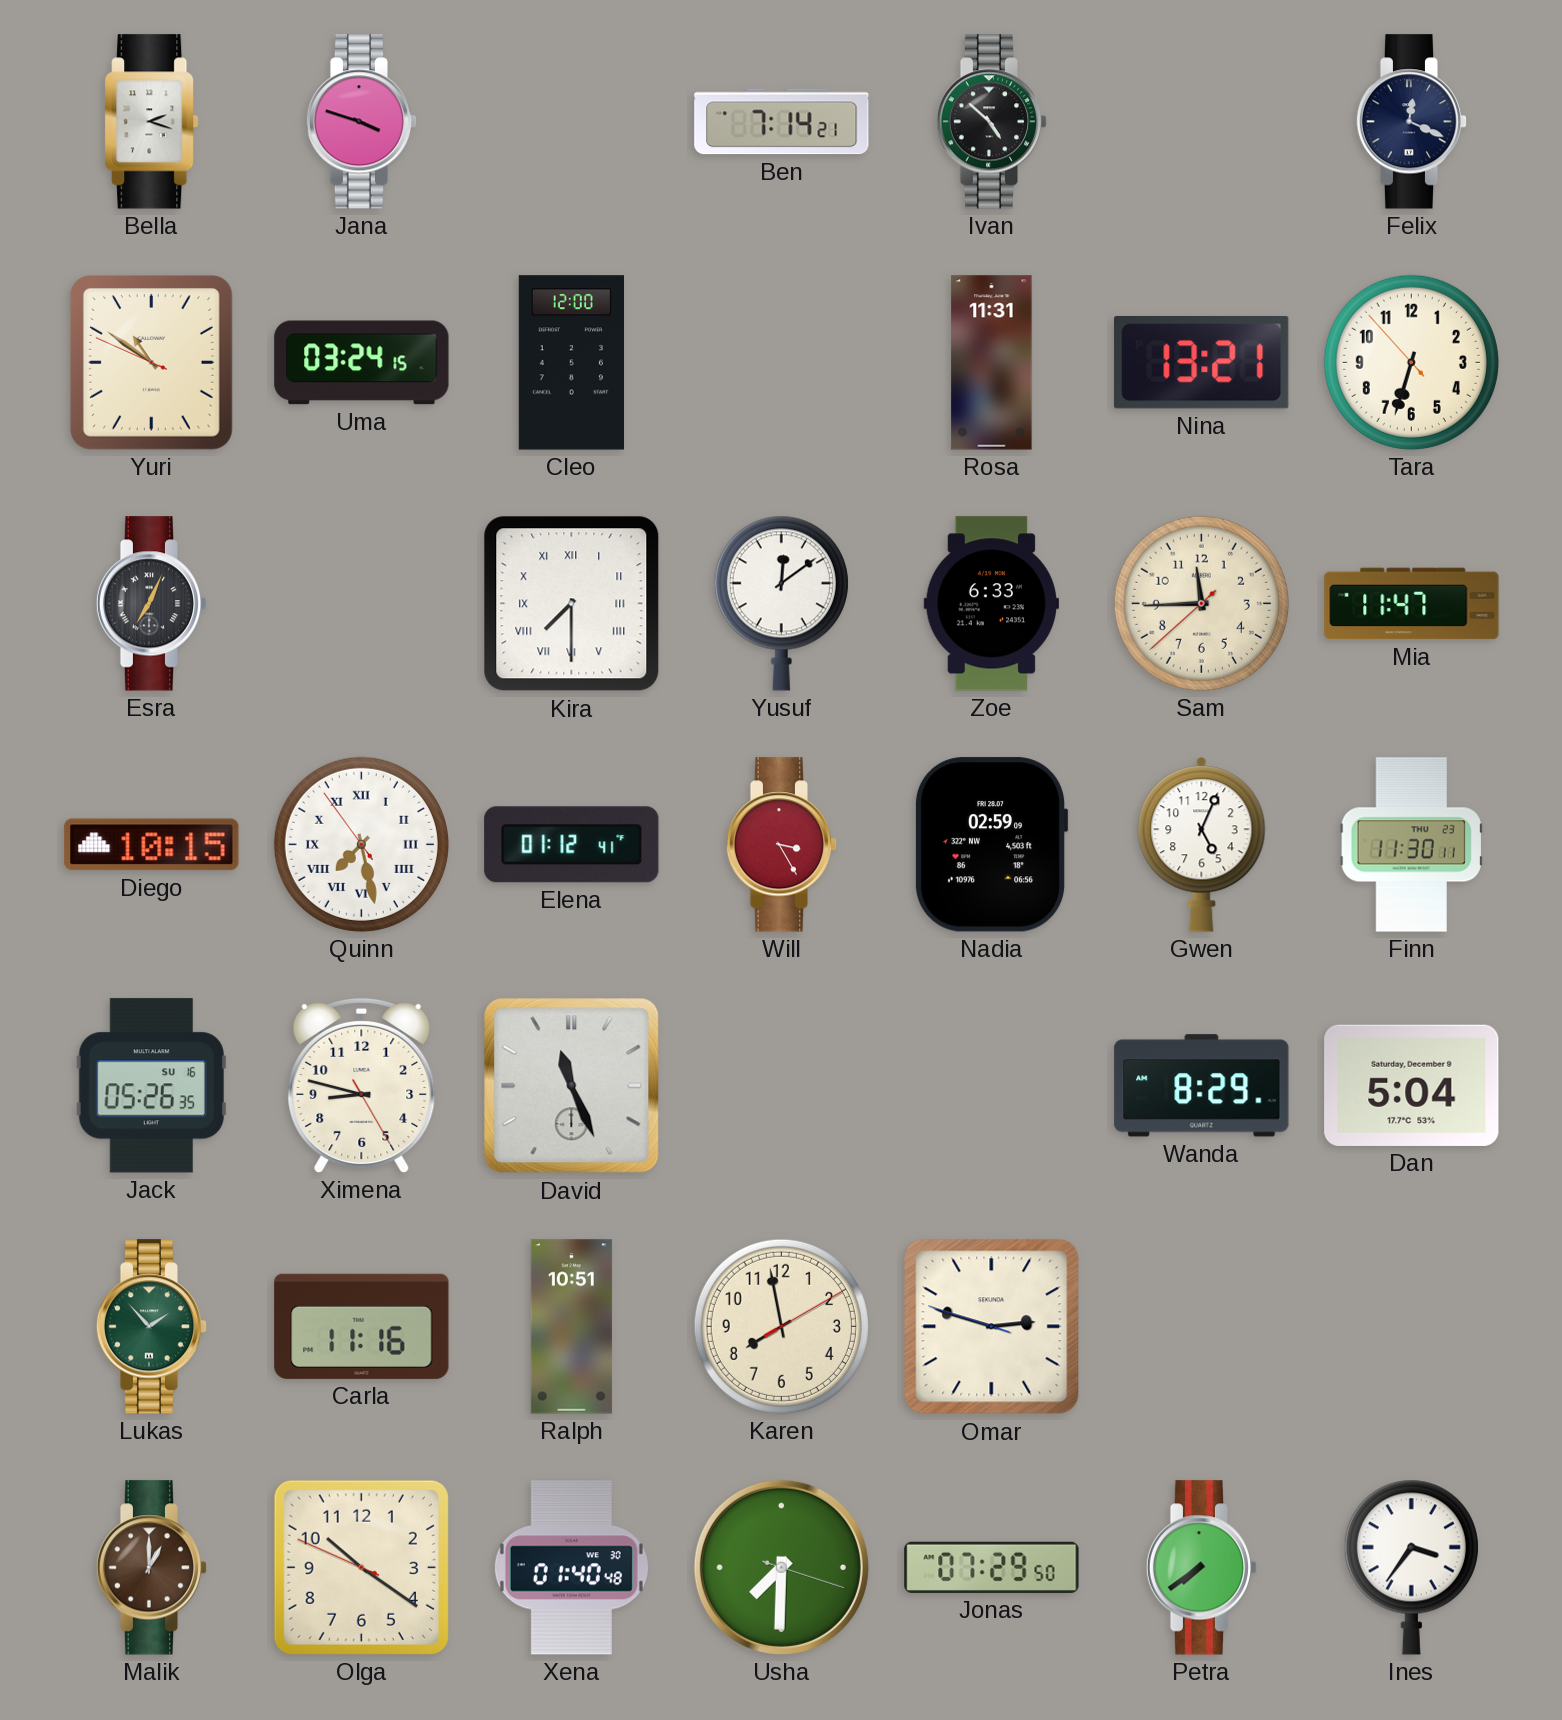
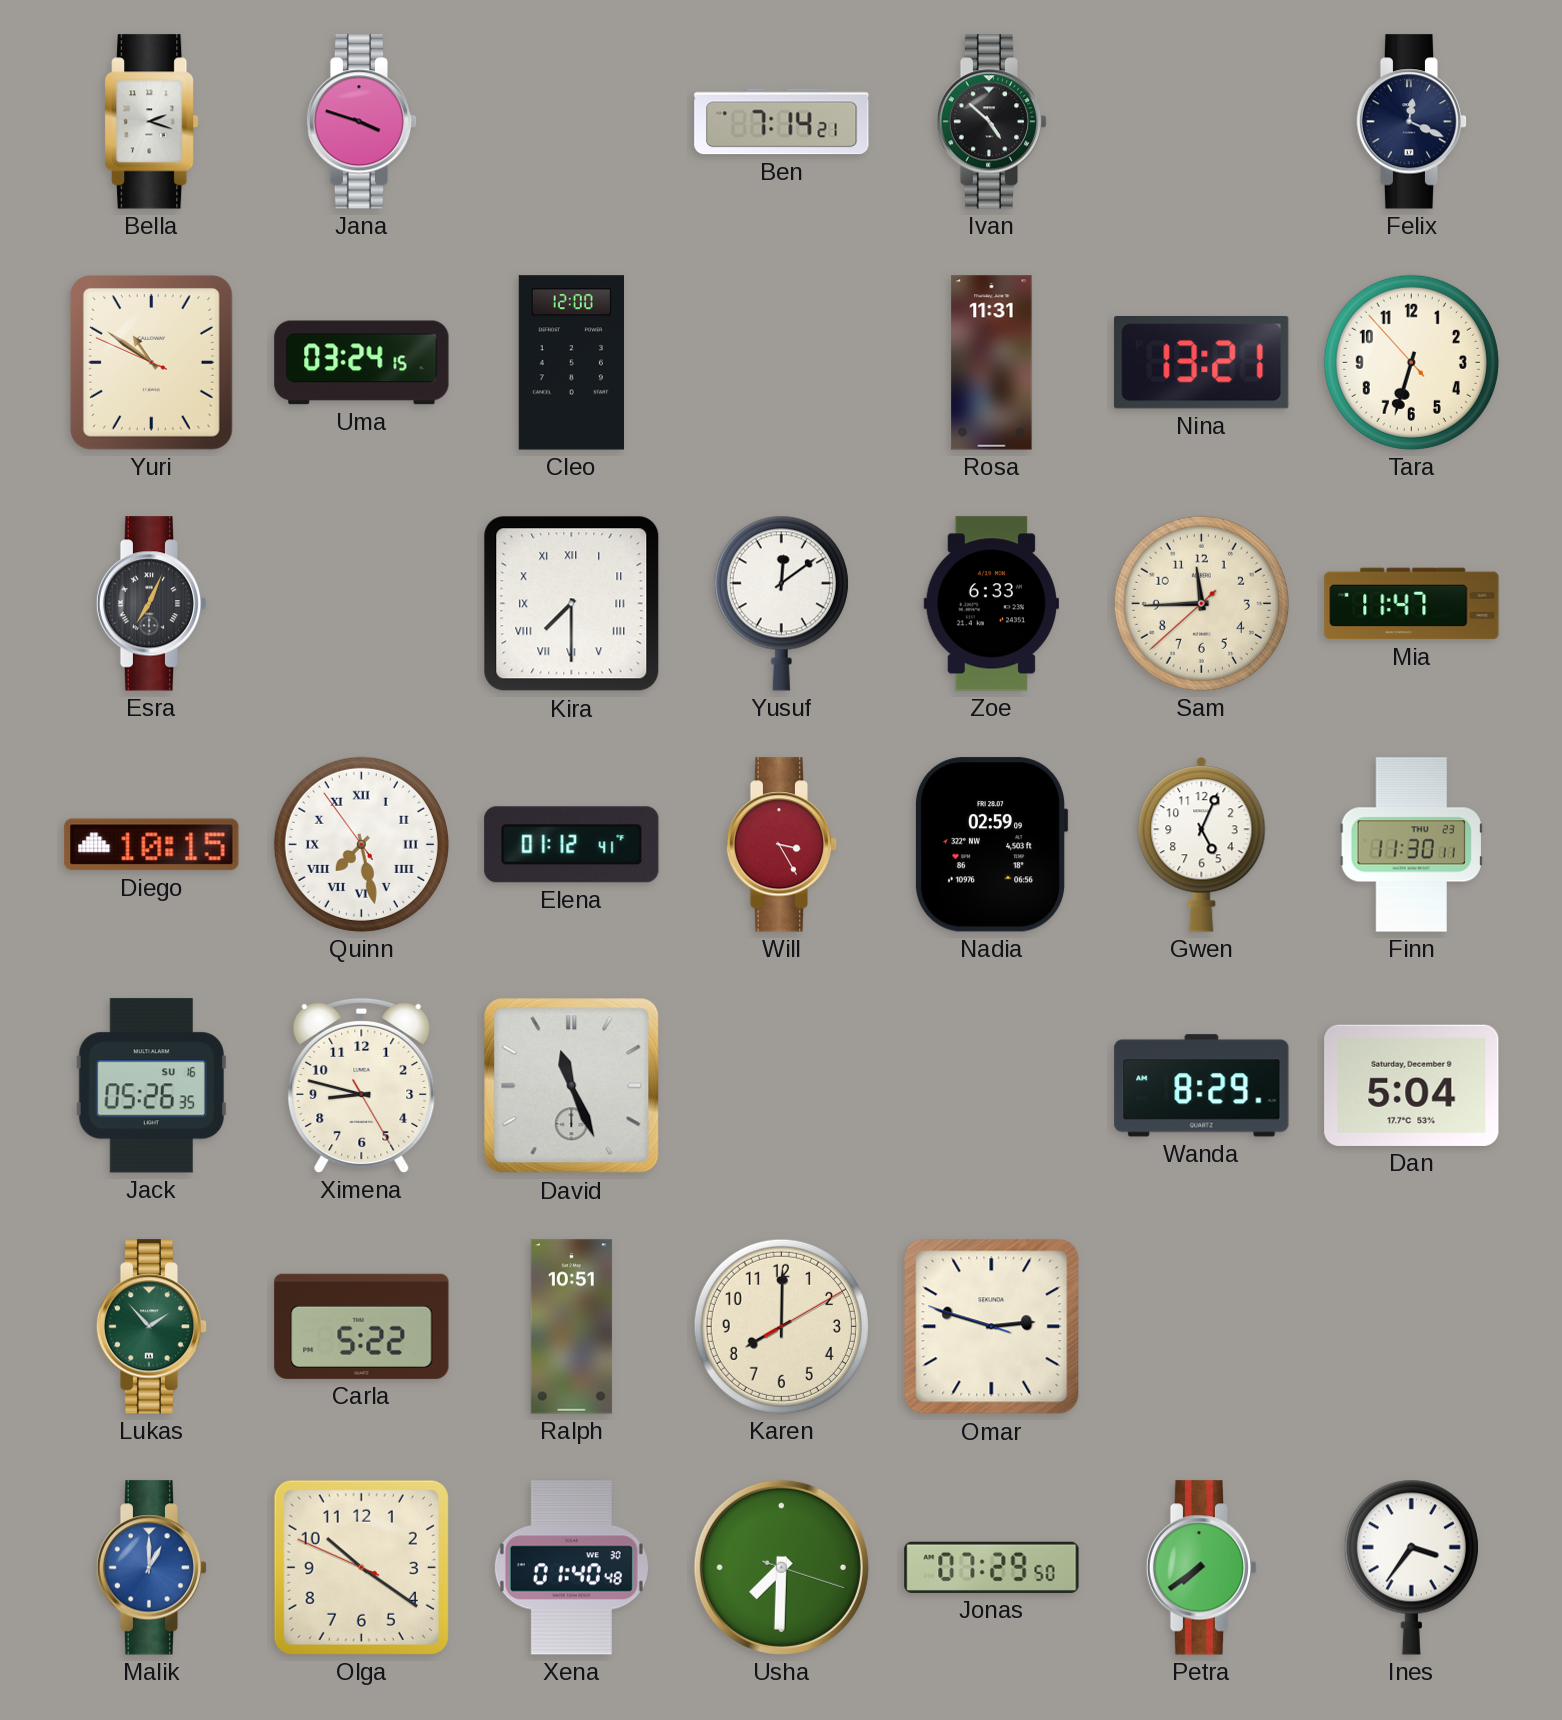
Carla: 11:16 -> 5:22
Karen: 7:58 -> 8:00
Malik dial: brown -> blue
